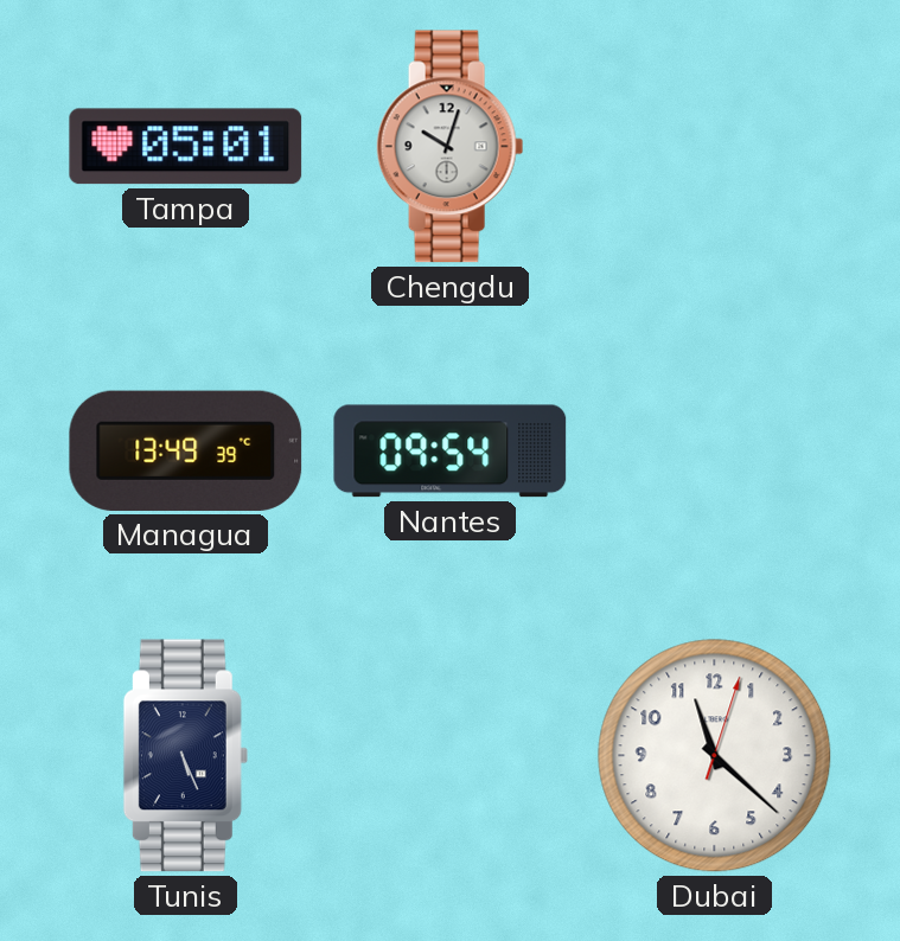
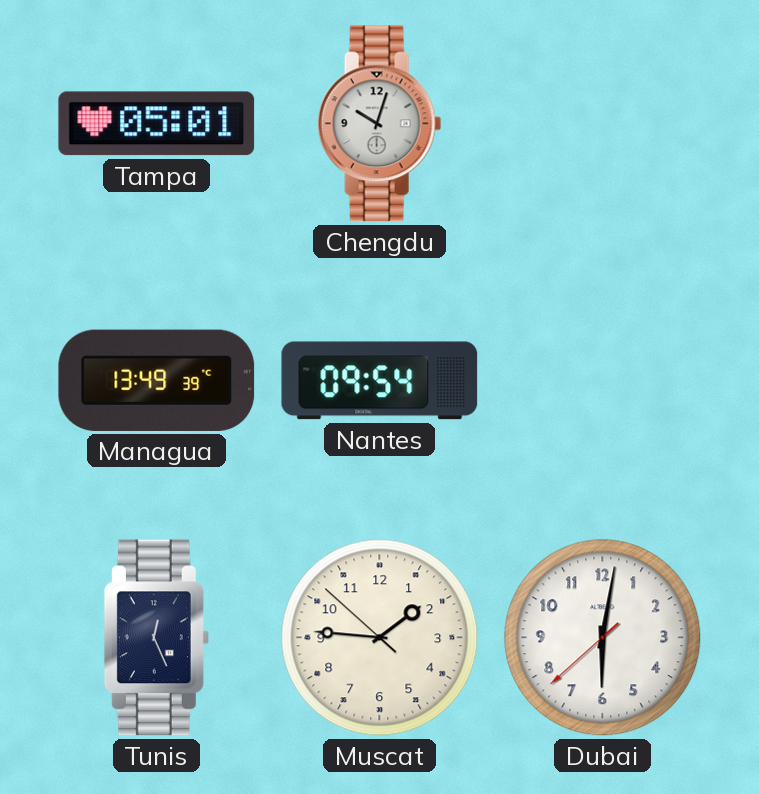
Tunis: 5:26 -> 12:26
Muscat: none -> 1:45
Dubai: 11:22 -> 6:01
